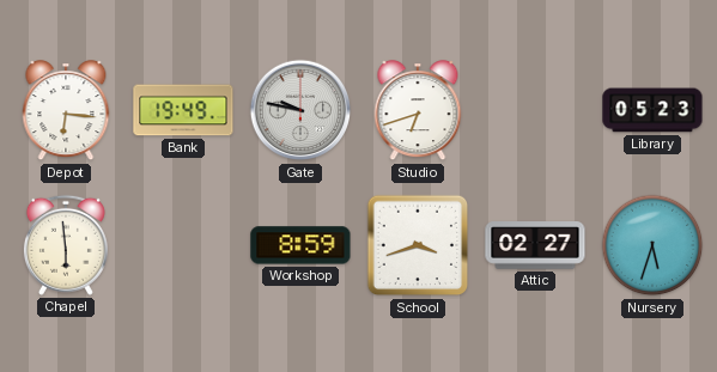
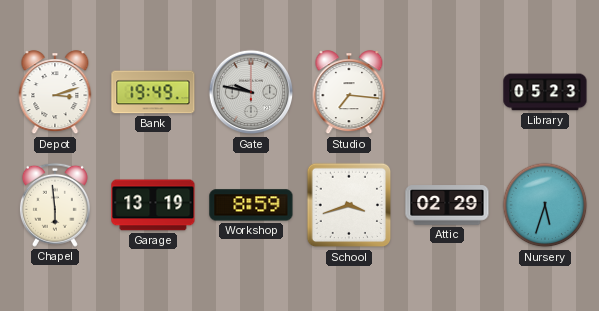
Depot: 6:16 -> 3:12
Studio: 6:42 -> 7:16
Garage: none -> 13:19
Attic: 02:27 -> 02:29
